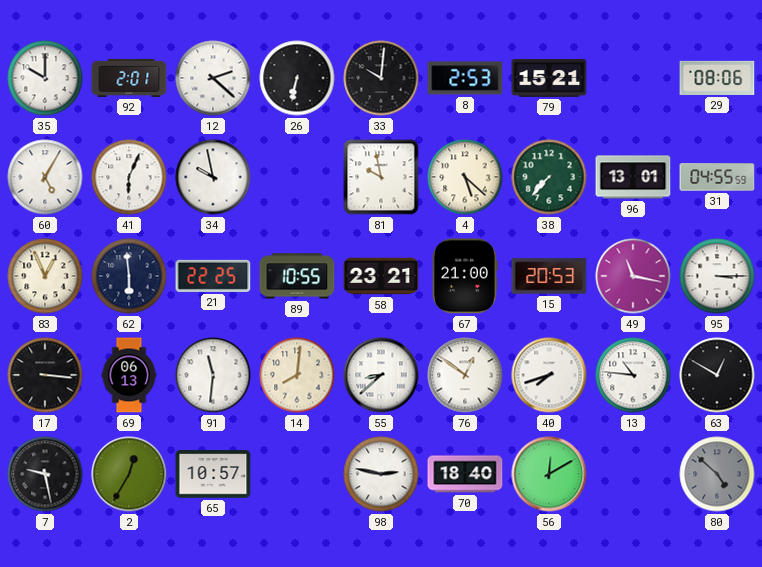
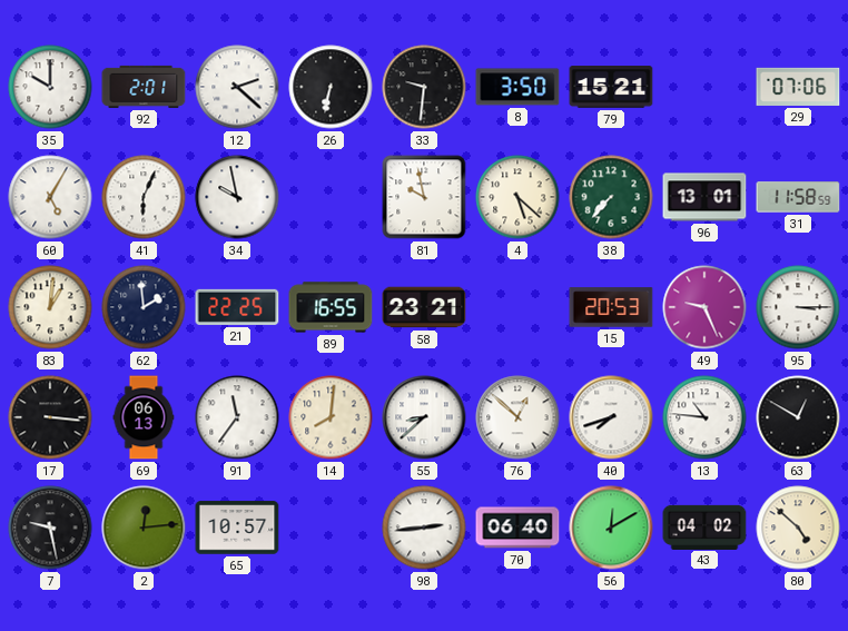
33: 10:01 -> 9:31
8: 2:53 -> 3:50
29: 08:06 -> 07:06
31: 04:55 -> 11:58
83: 12:56 -> 1:01
62: 5:59 -> 1:59
89: 10:55 -> 16:55
67: 21:00 -> none
49: 11:17 -> 9:26
91: 11:31 -> 11:36
76: 12:51 -> 12:52
2: 12:35 -> 12:14
98: 2:47 -> 2:44
70: 18:40 -> 06:40
43: none -> 04:02
80 dial: grey -> cream
